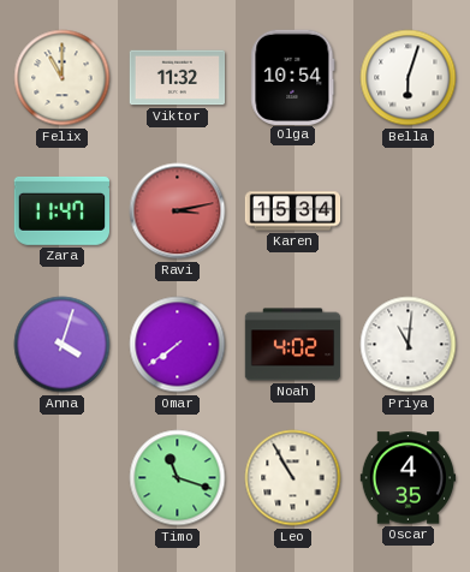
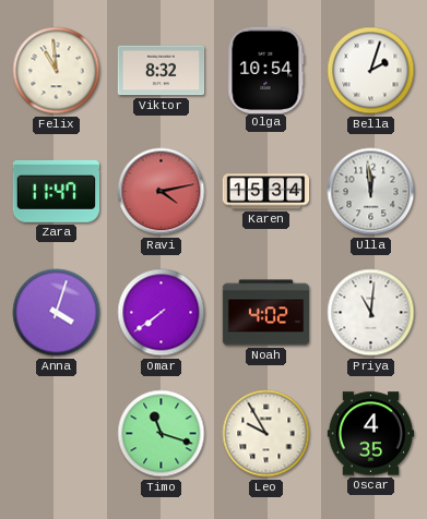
Felix: 11:00 -> 10:59
Viktor: 11:32 -> 8:32
Bella: 6:03 -> 2:03
Ravi: 3:13 -> 4:13
Ulla: none -> 11:59
Leo: 10:55 -> 9:55
